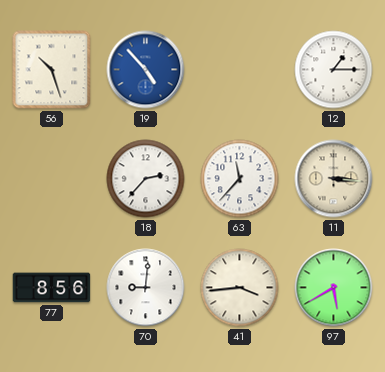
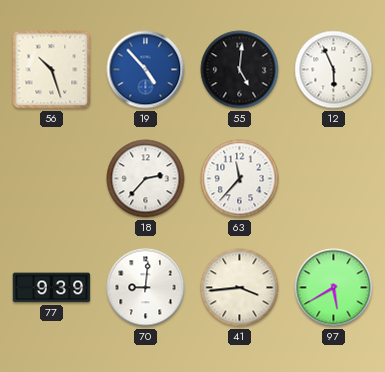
55: none -> 5:01
12: 1:15 -> 5:56
11: 3:16 -> none
77: 8:56 -> 9:39
